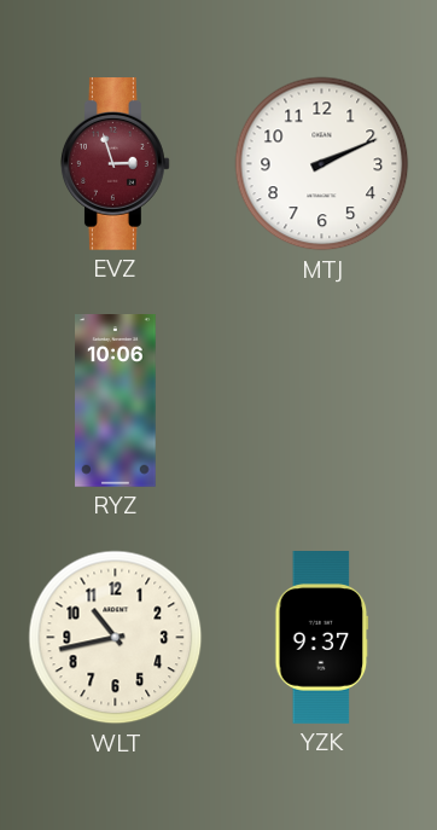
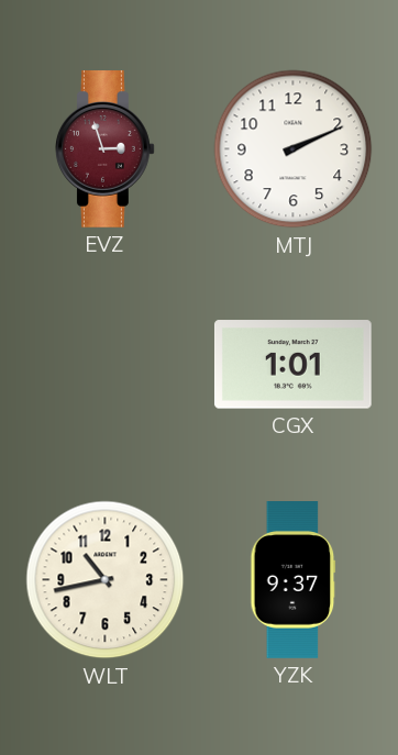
RYZ: 10:06 -> none
CGX: none -> 1:01
